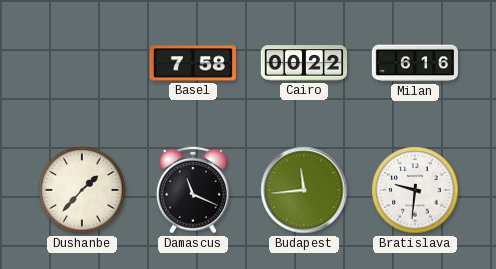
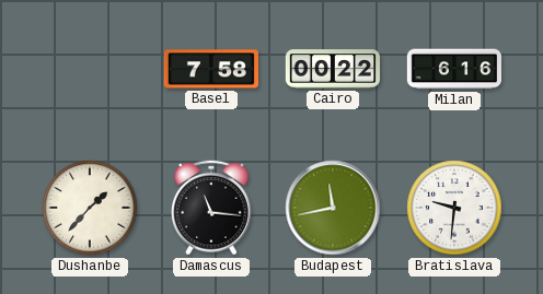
Damascus: 11:19 -> 11:16
Budapest: 11:44 -> 11:43
